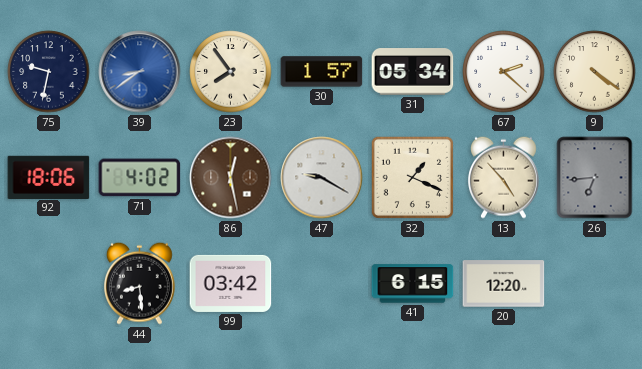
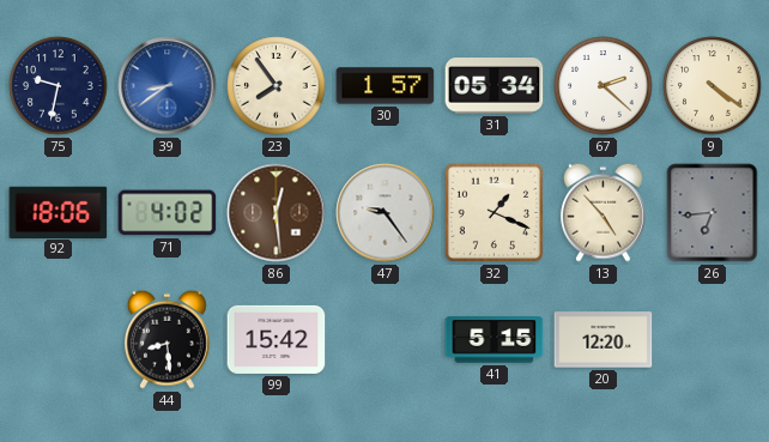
86: 12:28 -> 12:29
47: 9:20 -> 9:24
99: 03:42 -> 15:42
41: 6:15 -> 5:15
